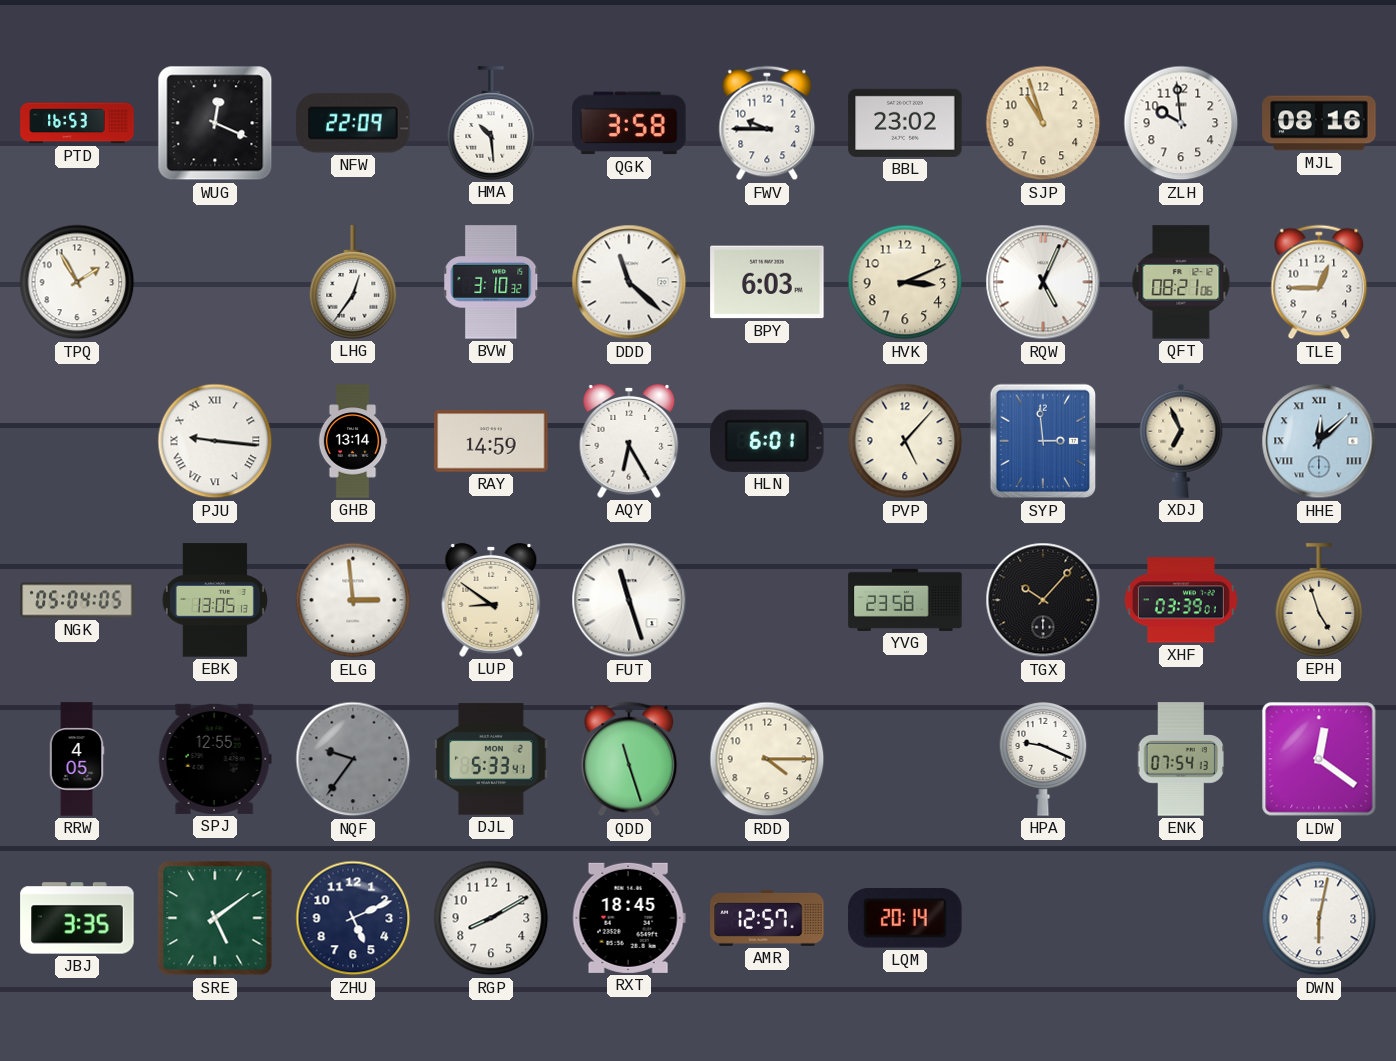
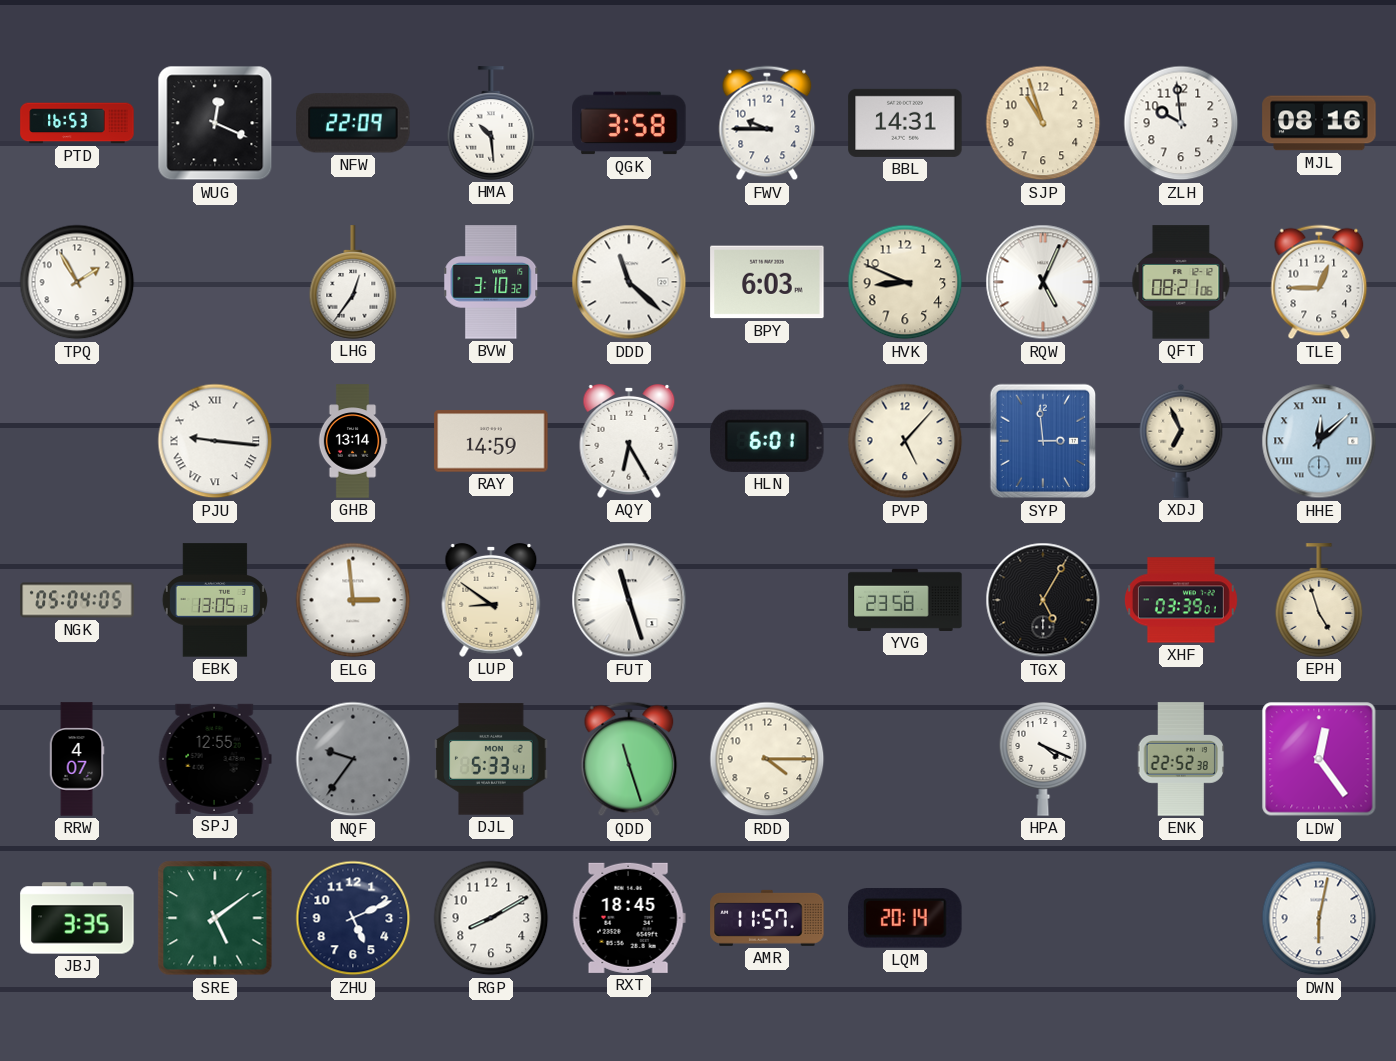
BBL: 23:02 -> 14:31
HVK: 3:11 -> 8:49
TGX: 10:07 -> 5:05
RRW: 4:05 -> 4:07
HPA: 9:19 -> 4:19
ENK: 07:54 -> 22:52
LDW: 12:21 -> 12:24
AMR: 12:57 -> 11:57
